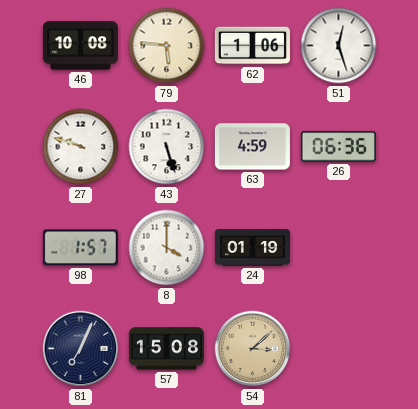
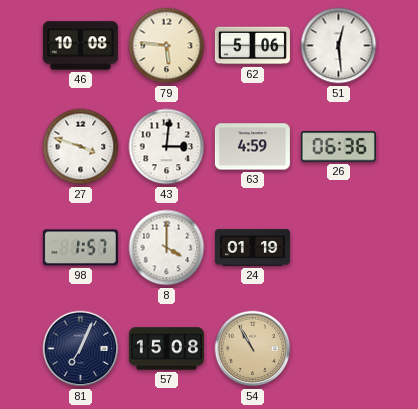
62: 1:06 -> 5:06
51: 12:27 -> 12:29
27: 9:48 -> 3:48
43: 5:27 -> 3:01
54: 3:08 -> 10:55
